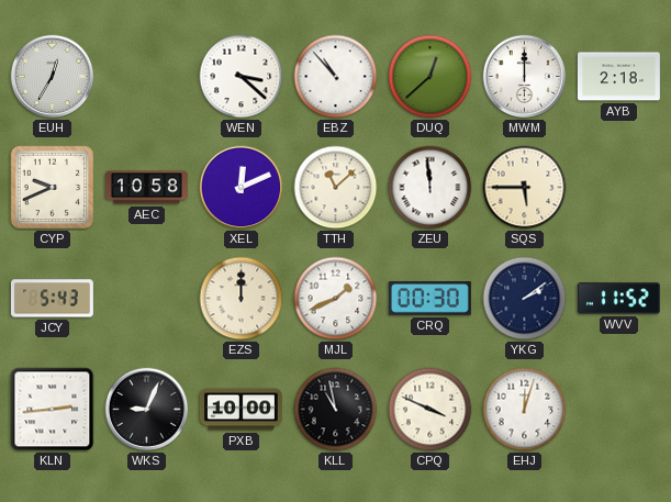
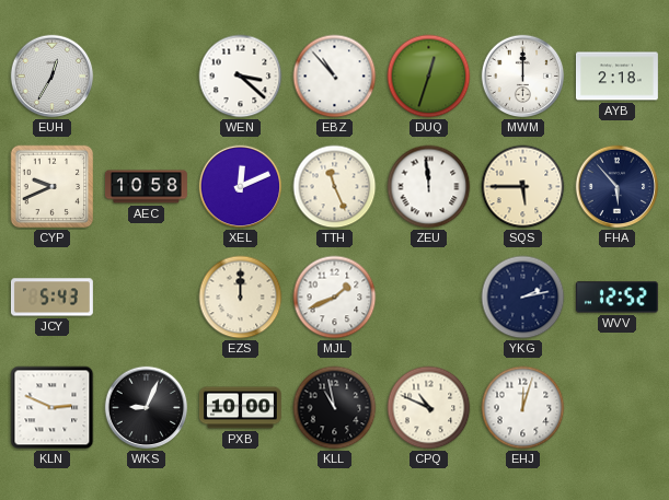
DUQ: 12:38 -> 12:33
TTH: 11:08 -> 11:26
FHA: none -> 5:53
CRQ: 00:30 -> none
YKG: 2:09 -> 2:13
WVV: 11:52 -> 12:52
KLN: 2:44 -> 2:49
CPQ: 3:49 -> 10:49
